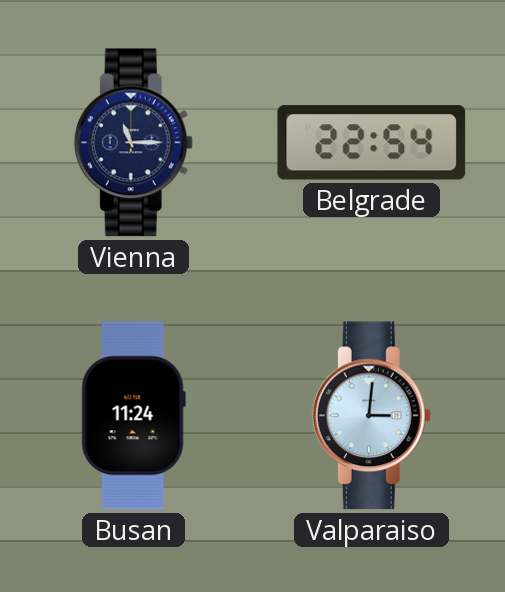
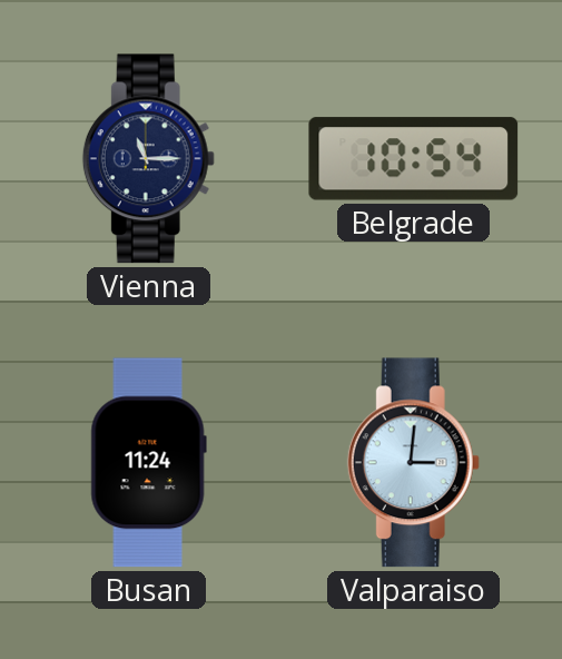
Belgrade: 22:54 -> 10:54
